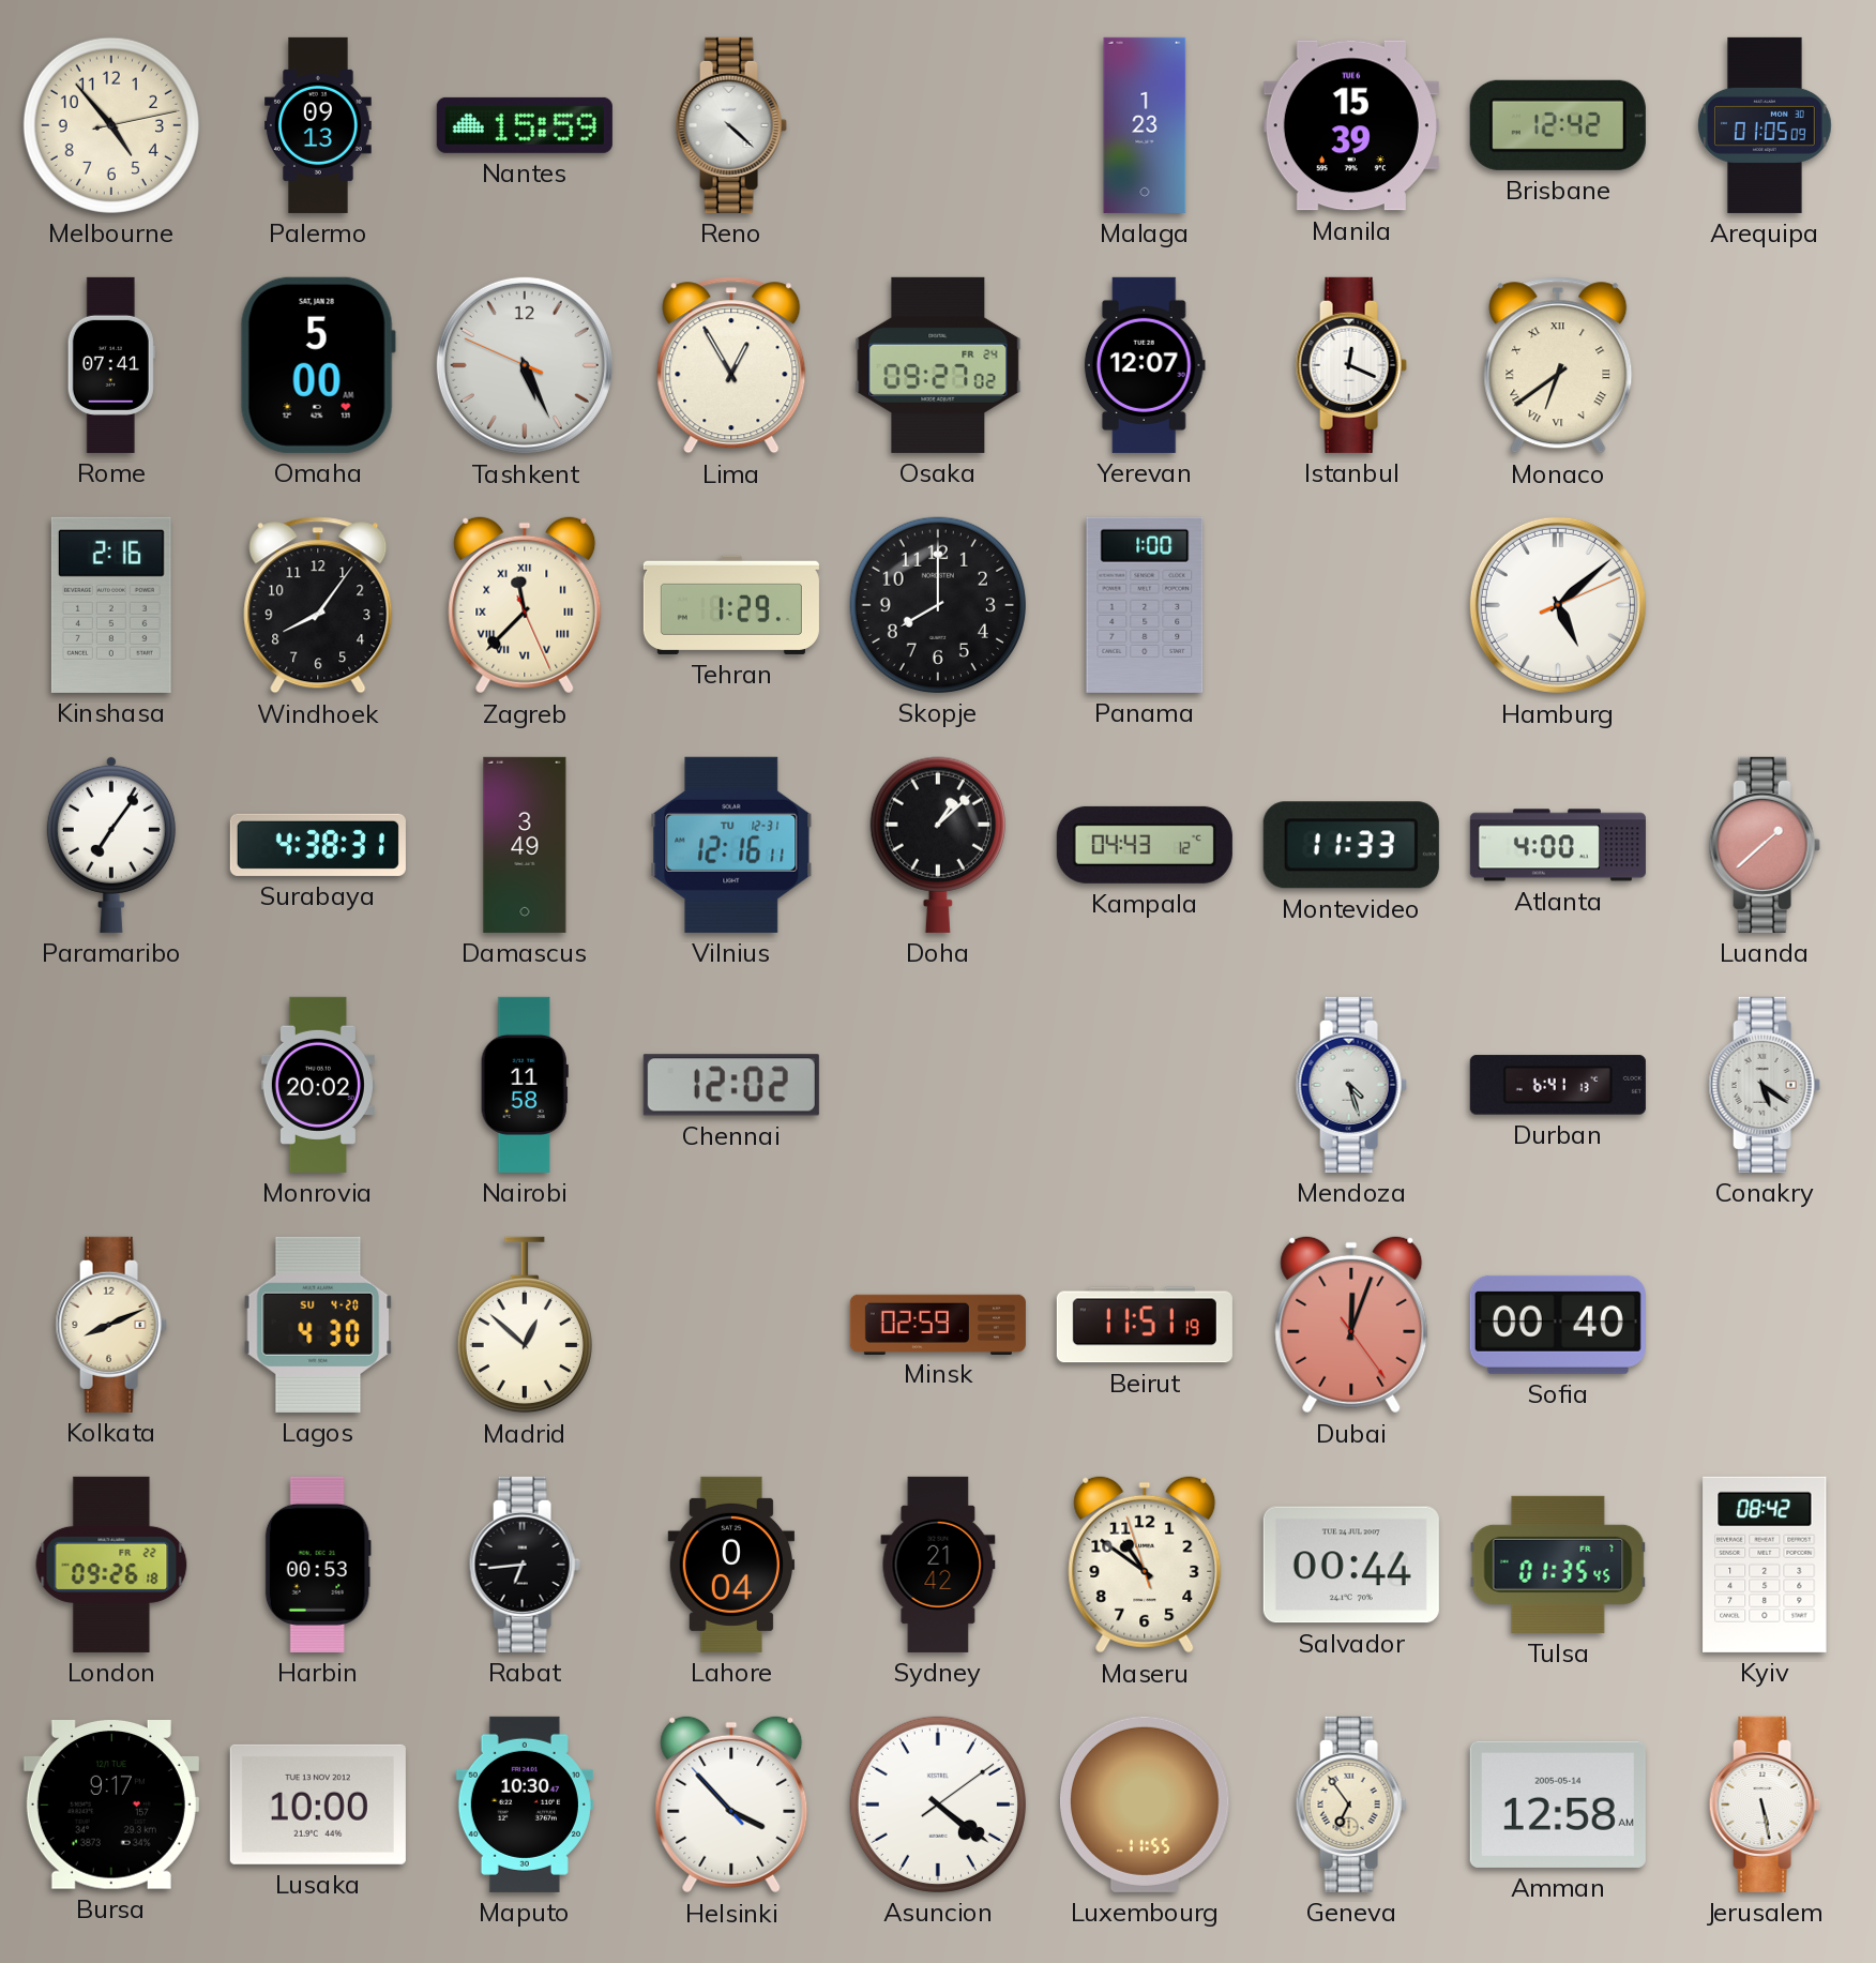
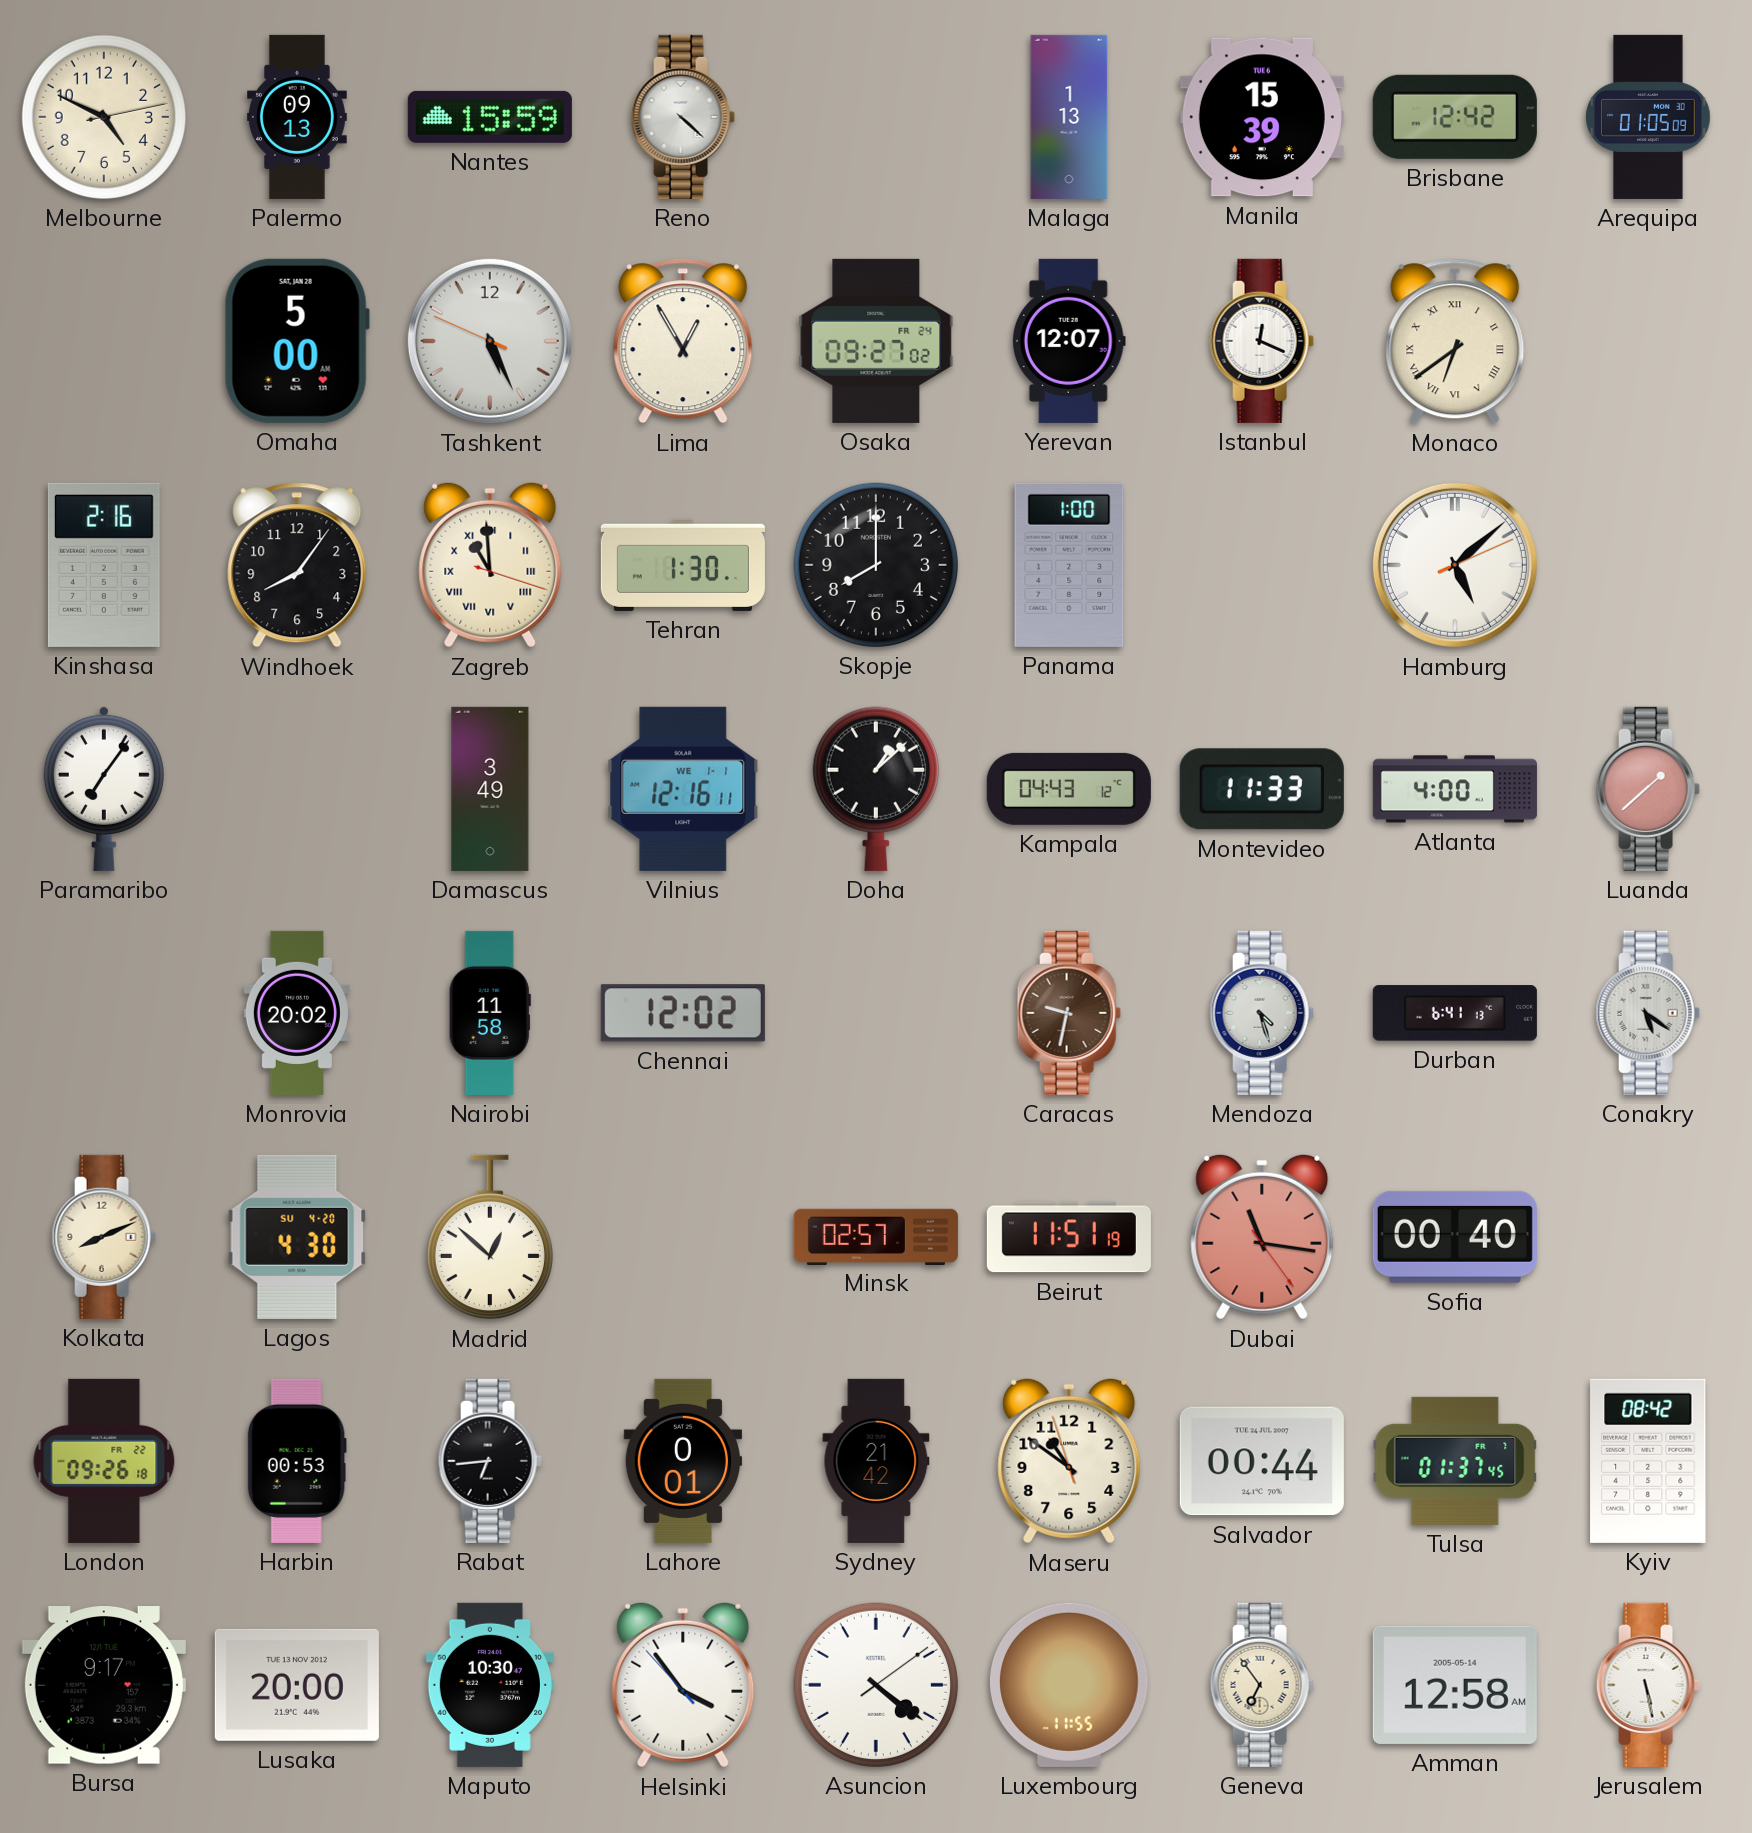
Melbourne: 4:53 -> 4:49
Malaga: 1:23 -> 1:13
Rome: 07:41 -> none
Zagreb: 11:37 -> 10:59
Tehran: 1:29 -> 1:30
Surabaya: 4:38 -> none
Vilnius date: TU 12-31 -> WE 1-1
Caracas: none -> 9:32
Minsk: 02:59 -> 02:57
Dubai: 12:03 -> 11:16
Lahore: 0:04 -> 0:01
Tulsa: 01:35 -> 01:37
Lusaka: 10:00 -> 20:00
Helsinki: 3:52 -> 3:53
